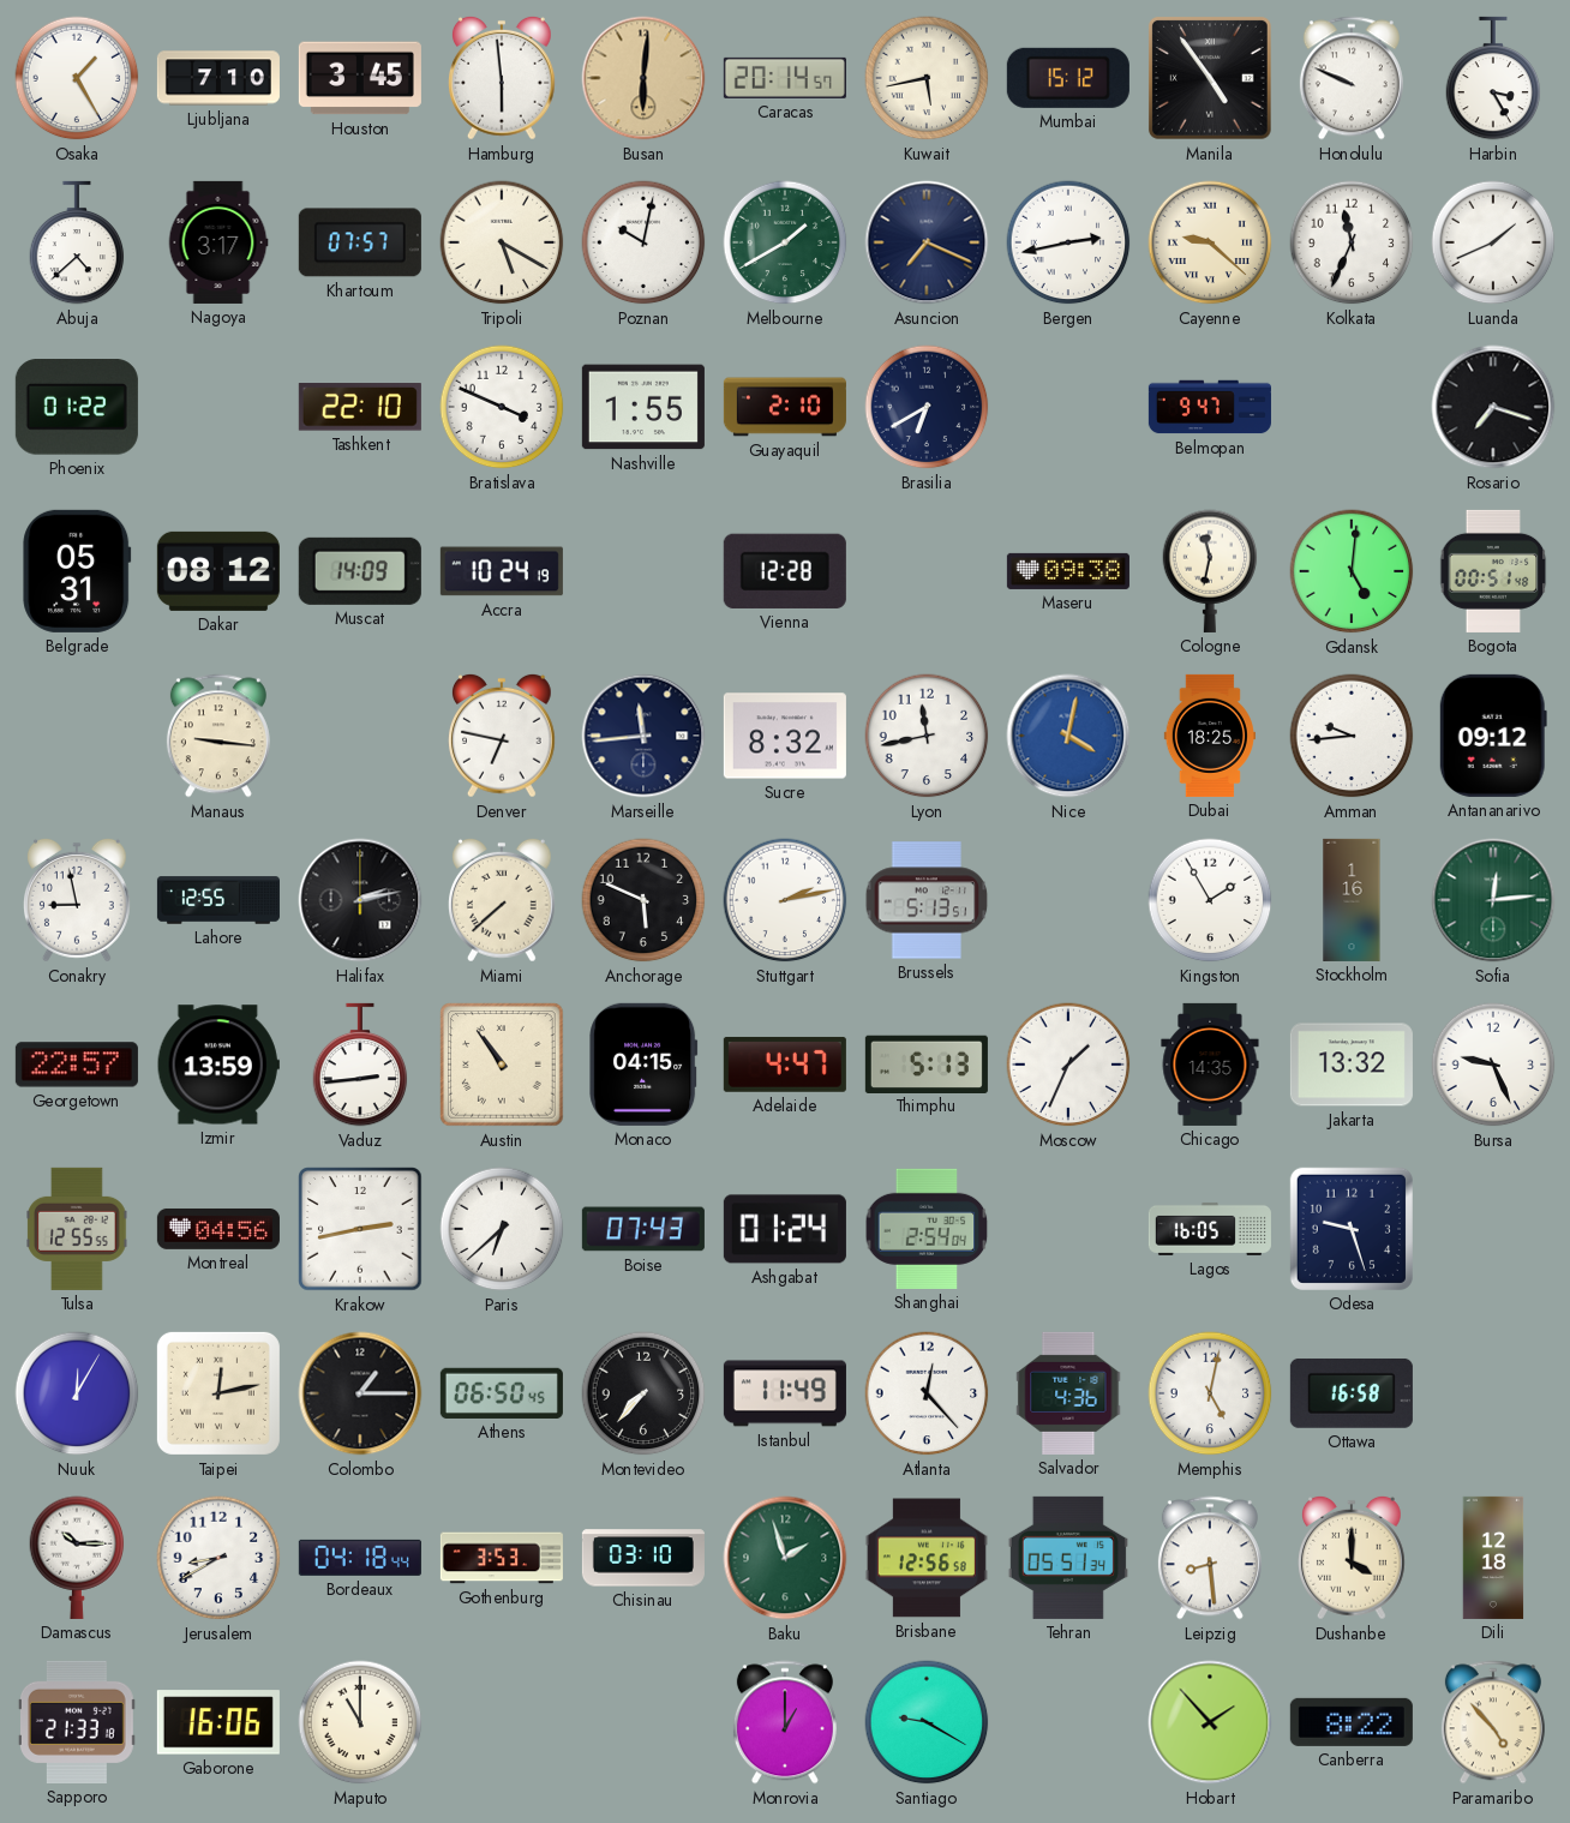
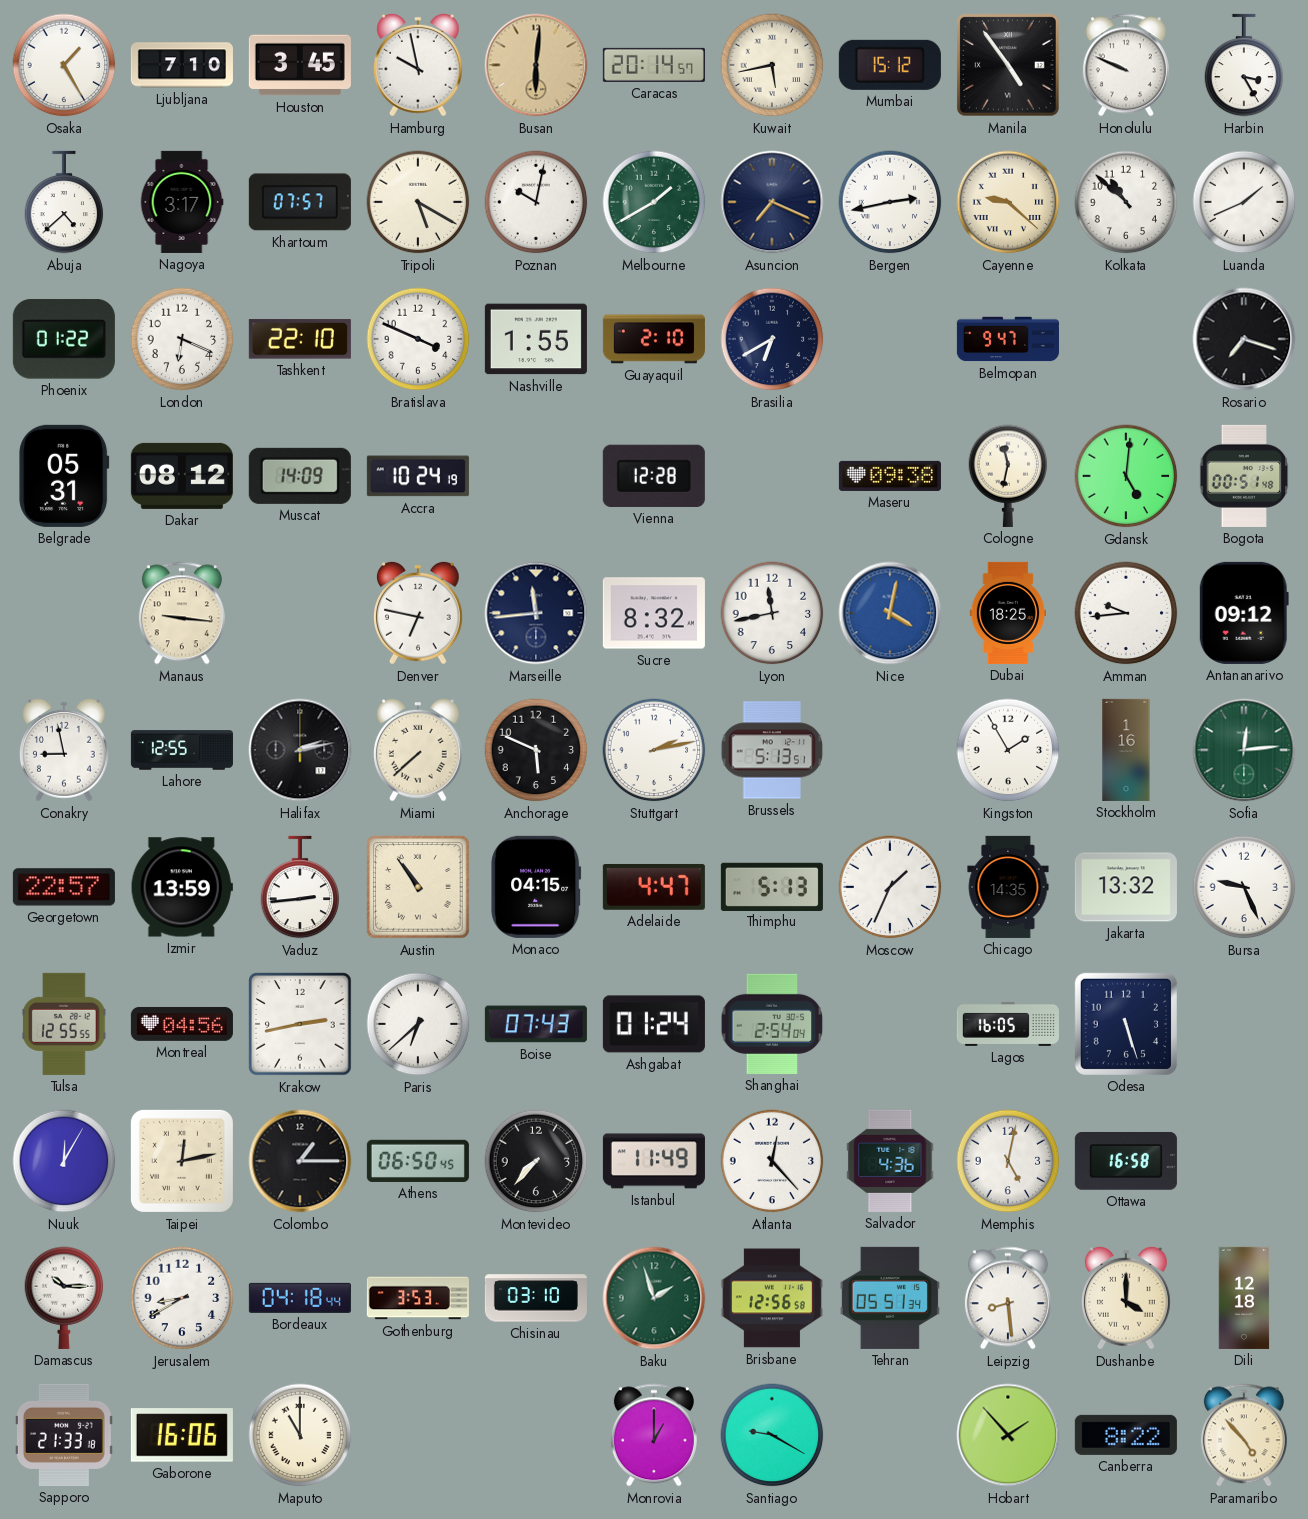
Hamburg: 5:59 -> 9:58
Kolkata: 11:34 -> 10:52
London: none -> 6:19
Odesa: 9:27 -> 5:27
